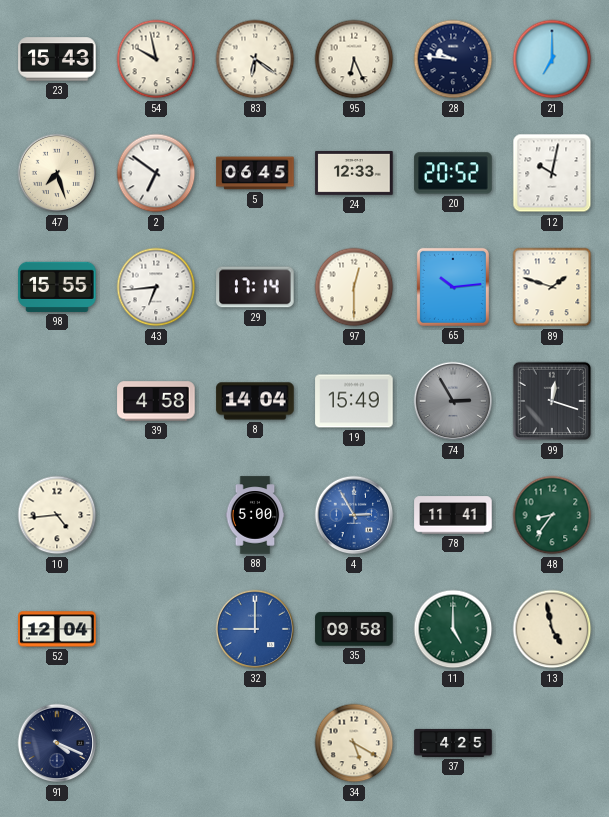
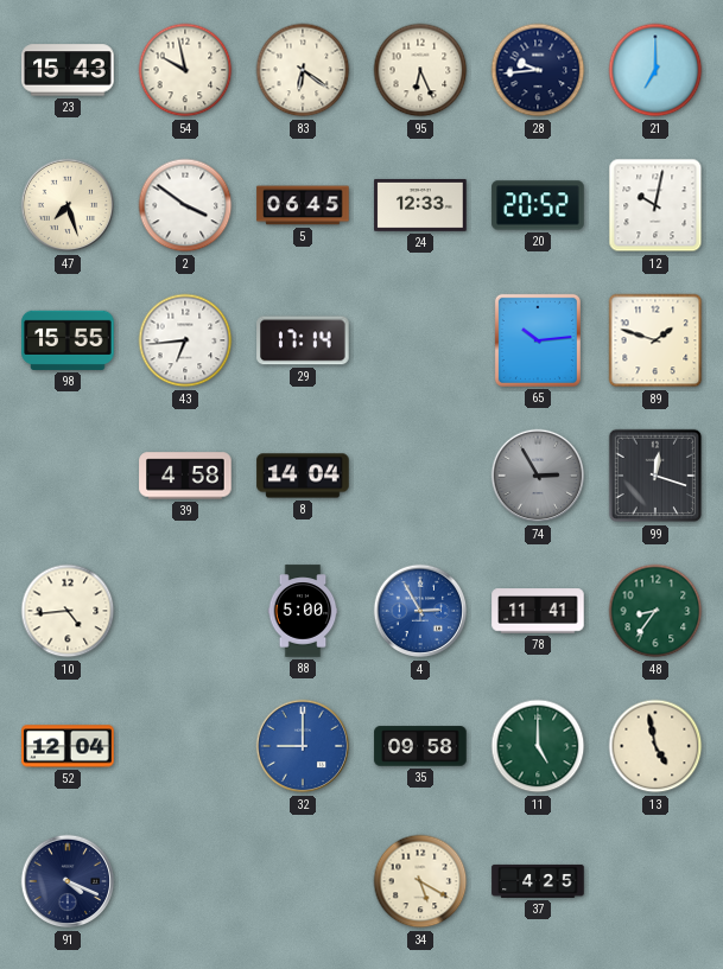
28: 9:46 -> 9:44
2: 6:51 -> 3:51
97: 12:30 -> none
19: 15:49 -> none
